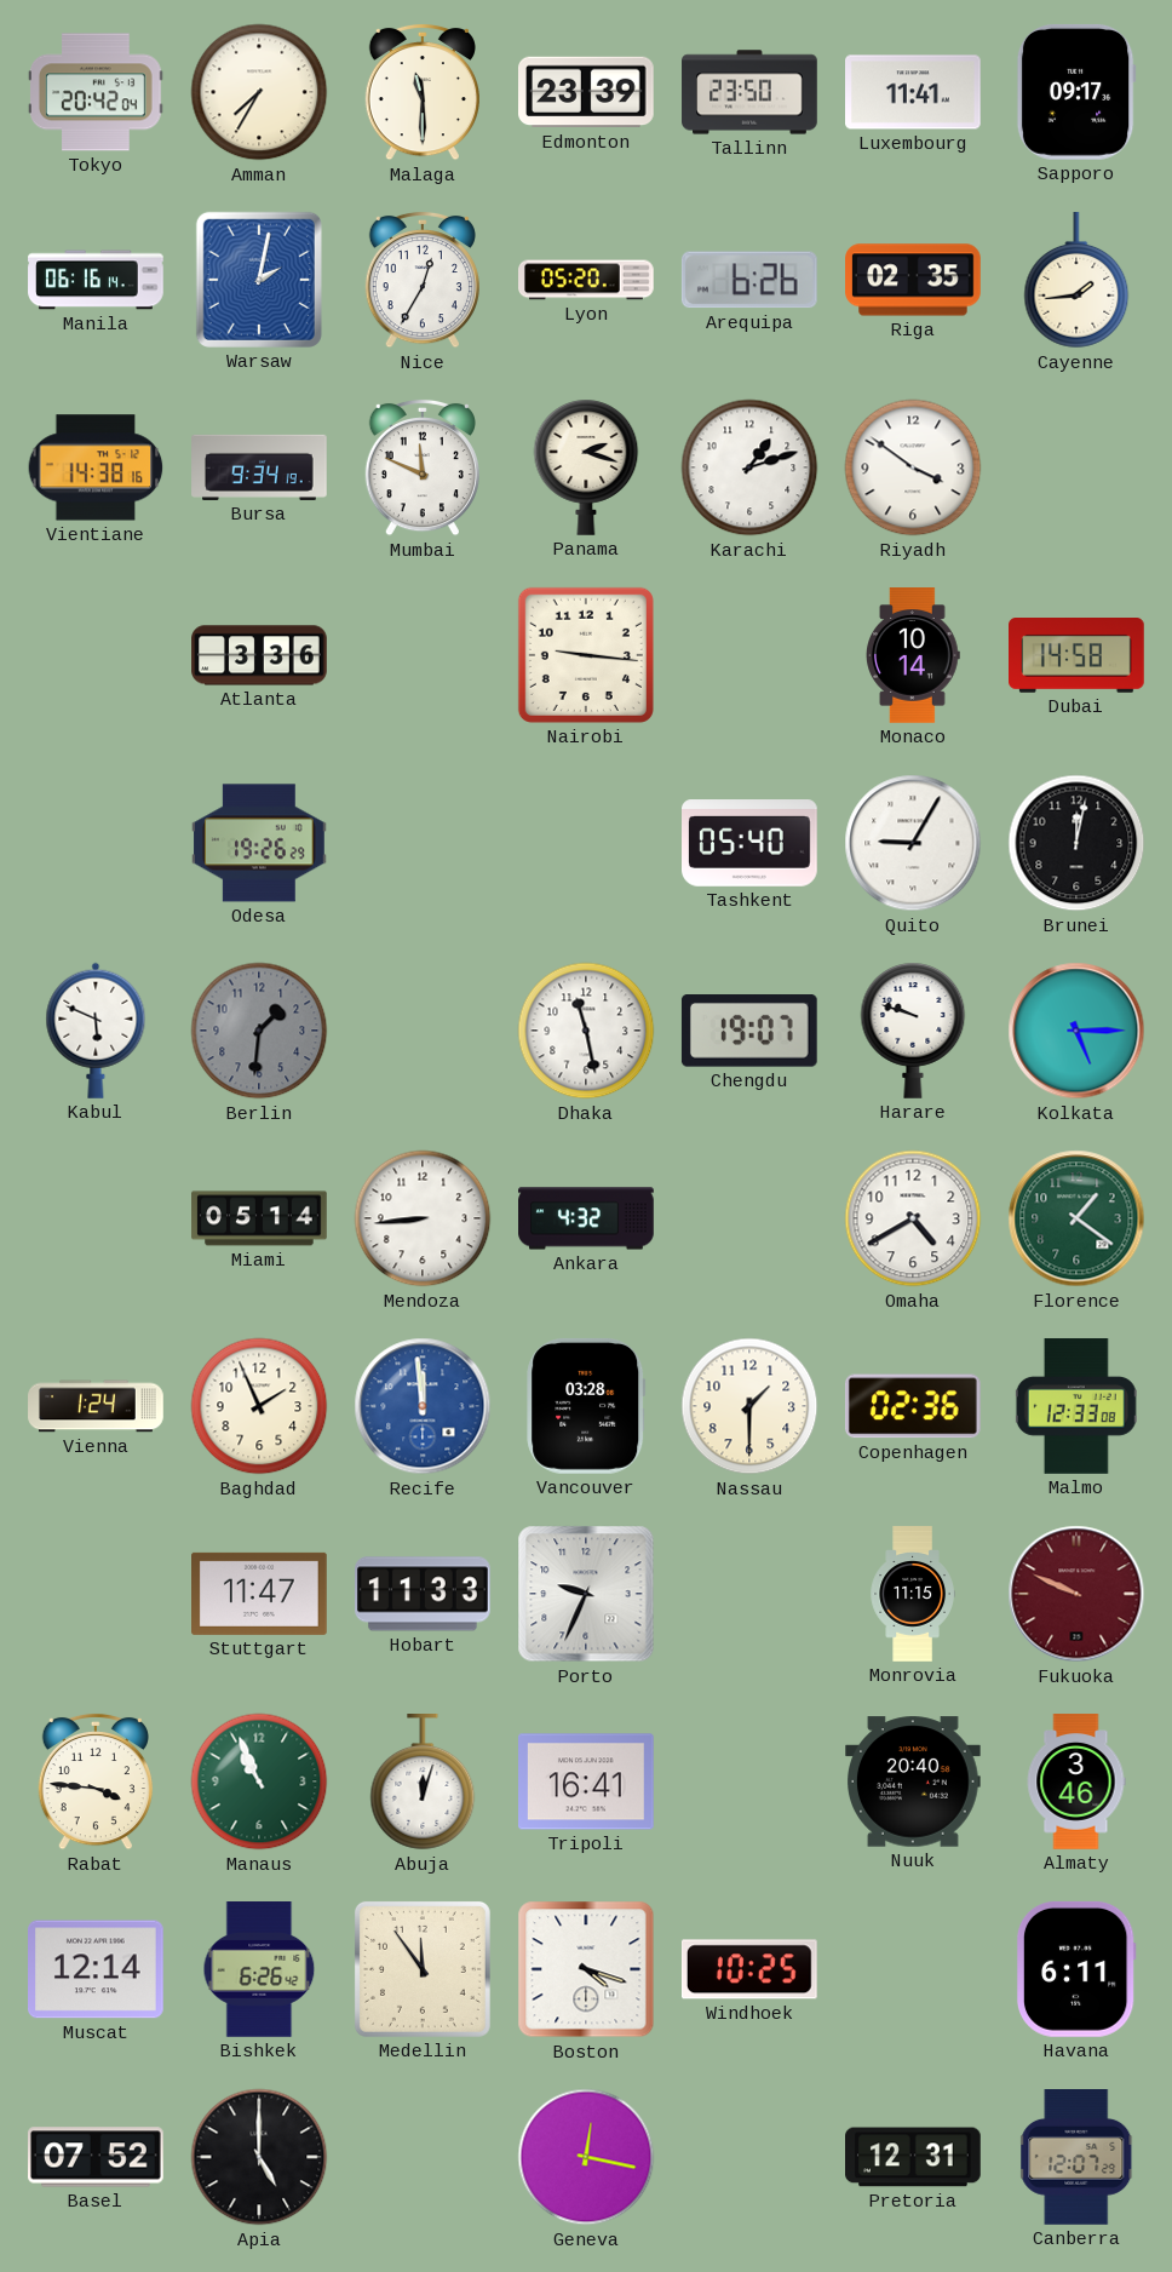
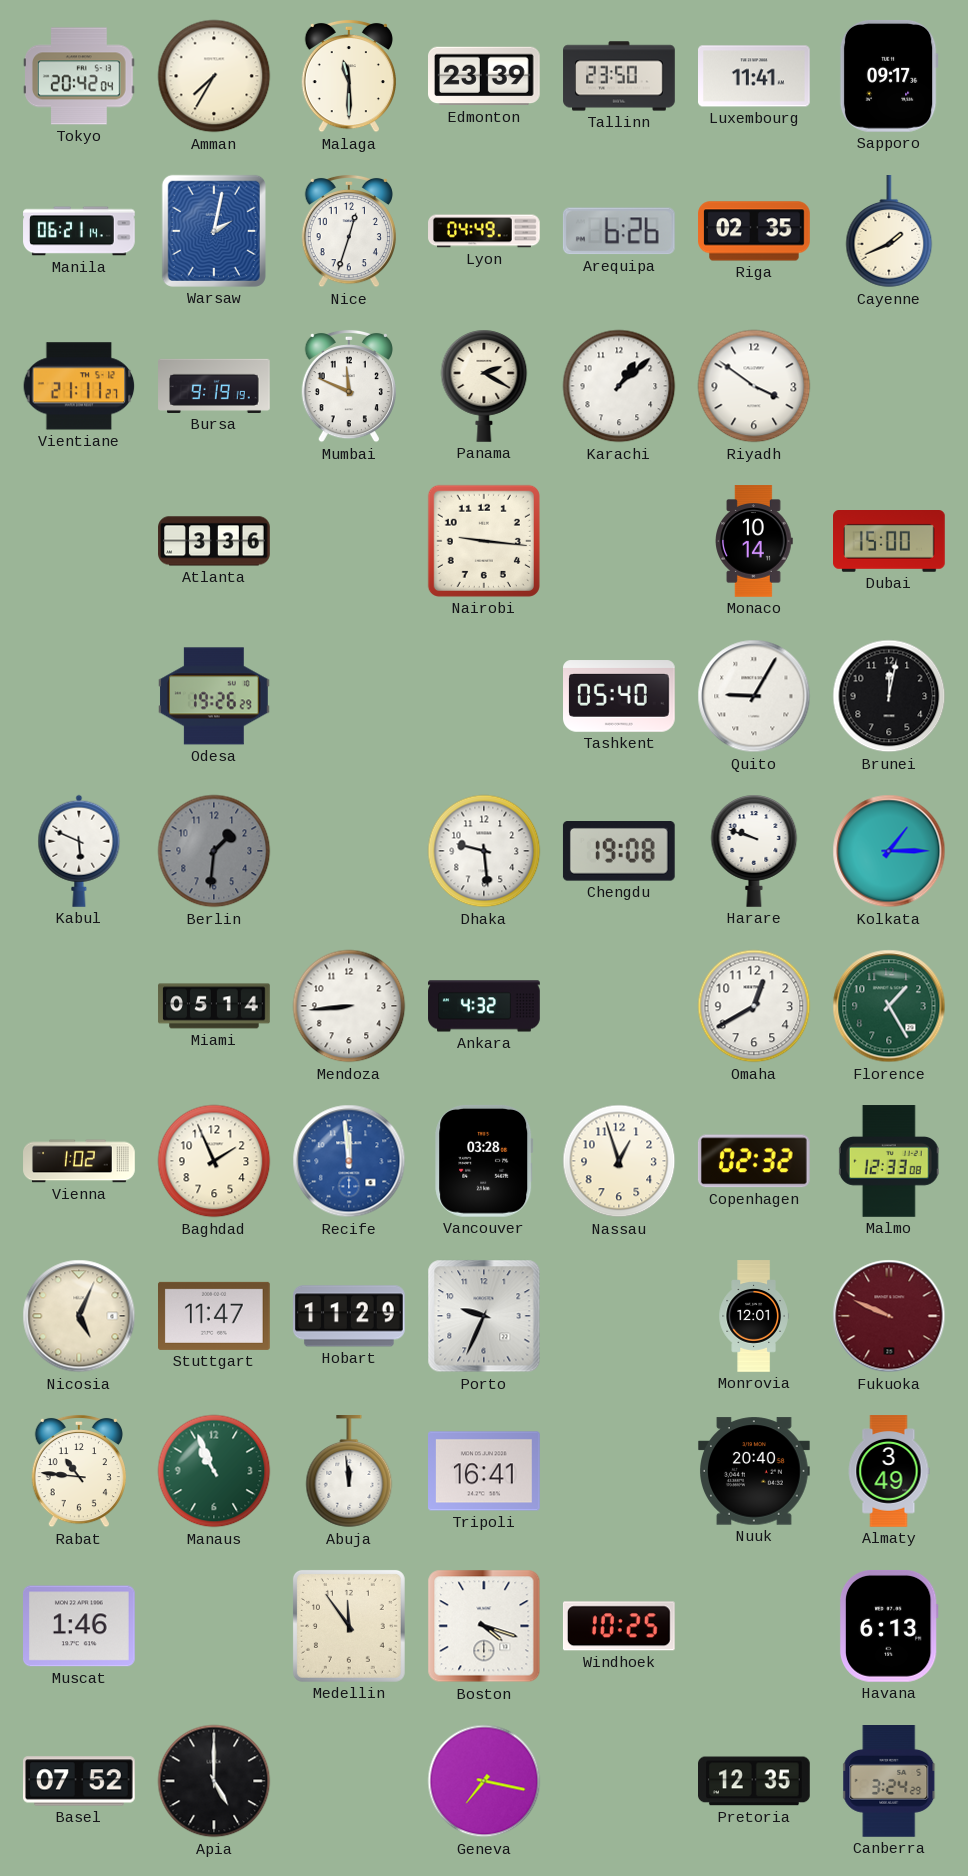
Manila: 06:16 -> 06:21
Nice: 12:35 -> 12:33
Lyon: 05:20 -> 04:49
Cayenne: 1:44 -> 1:41
Vientiane: 14:38 -> 21:11
Bursa: 9:34 -> 9:19
Panama: 2:18 -> 2:20
Karachi: 1:12 -> 1:08
Dubai: 14:58 -> 15:00
Dhaka: 11:28 -> 9:29
Chengdu: 19:07 -> 19:08
Kolkata: 5:15 -> 1:15
Omaha: 4:40 -> 12:40
Florence: 1:21 -> 1:25
Vienna: 1:24 -> 1:02
Nassau: 1:30 -> 12:57
Copenhagen: 02:36 -> 02:32
Nicosia: none -> 5:04
Hobart: 11:33 -> 11:29
Monrovia: 11:15 -> 12:01
Rabat: 3:46 -> 10:46
Abuja: 12:03 -> 11:59
Almaty: 3:46 -> 3:49
Muscat: 12:14 -> 1:46
Bishkek: 6:26 -> none
Havana: 6:11 -> 6:13
Geneva: 12:17 -> 7:17
Pretoria: 12:31 -> 12:35
Canberra: 12:07 -> 3:24
